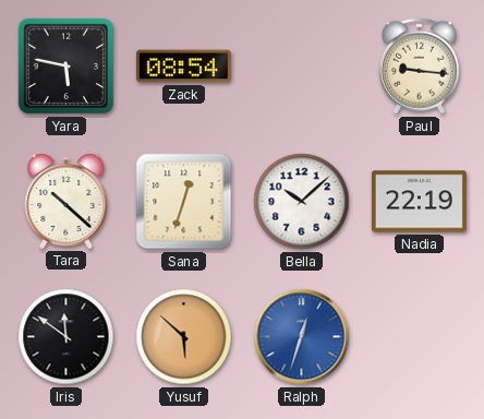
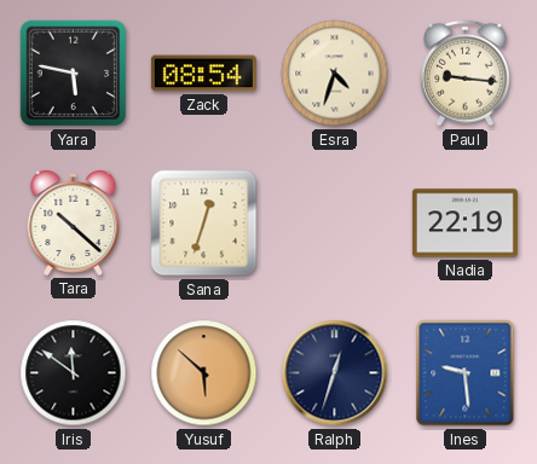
Esra: none -> 4:33
Bella: 10:08 -> none
Ralph dial: blue -> navy
Ines: none -> 9:29
